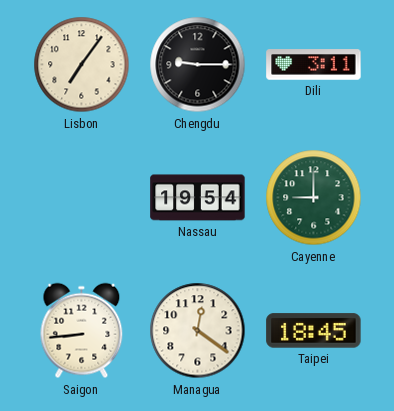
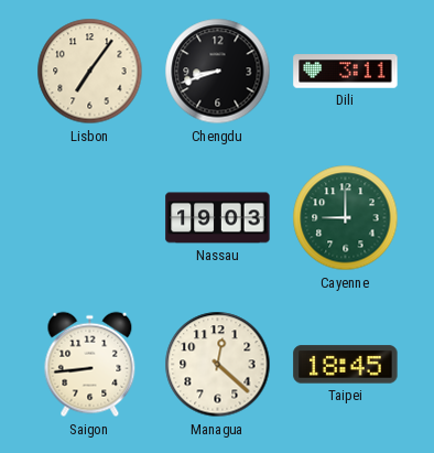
Chengdu: 9:15 -> 8:42
Nassau: 19:54 -> 19:03
Managua: 12:21 -> 12:22
